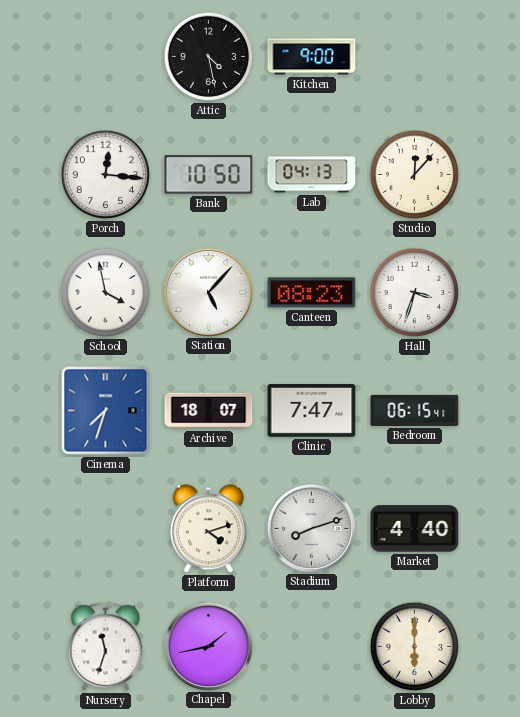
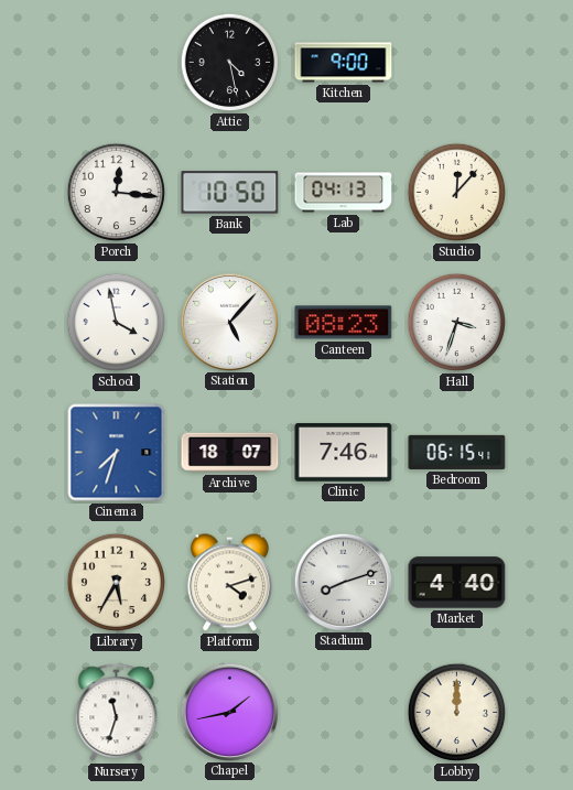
Clinic: 7:47 -> 7:46
Library: none -> 5:35
Lobby: 6:00 -> 12:00
